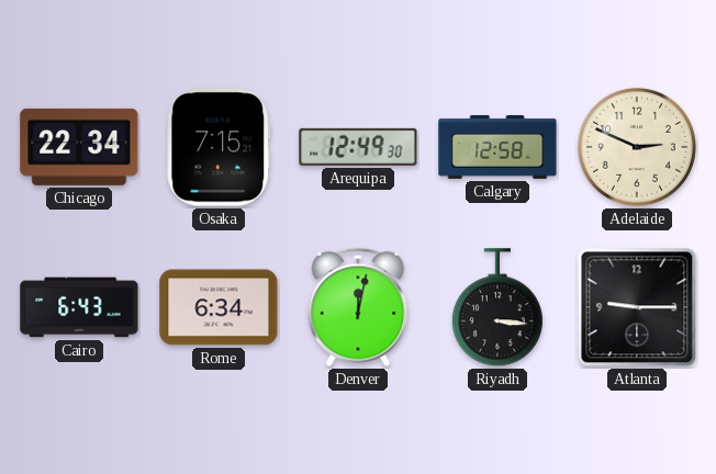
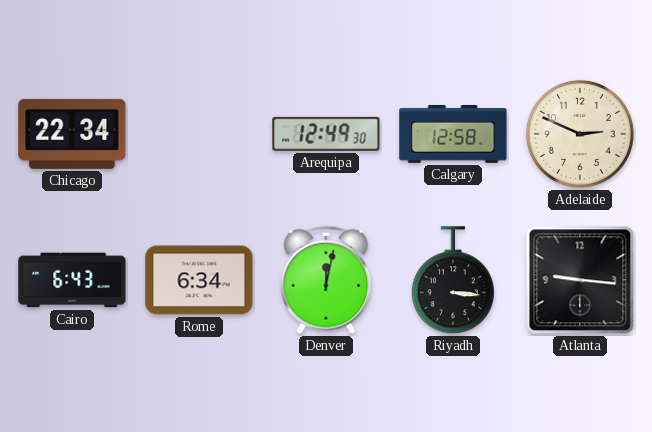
Osaka: 7:15 -> none
Atlanta: 9:15 -> 9:16
